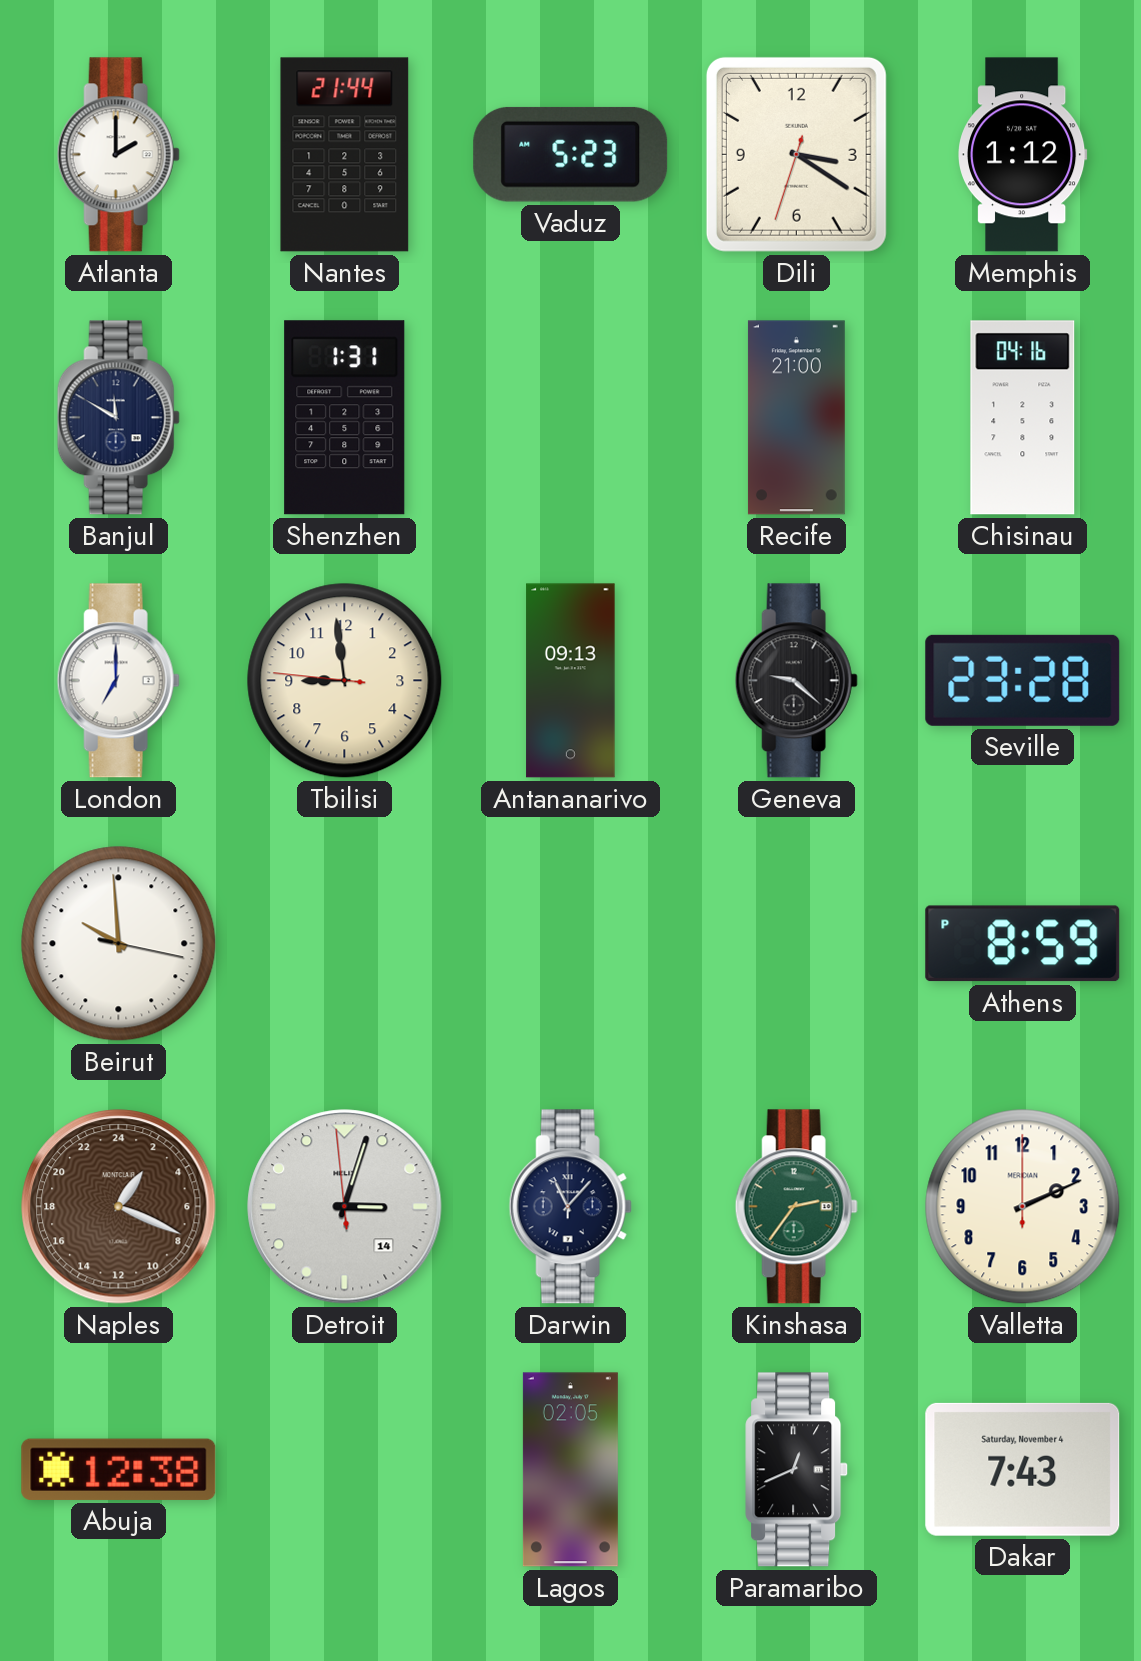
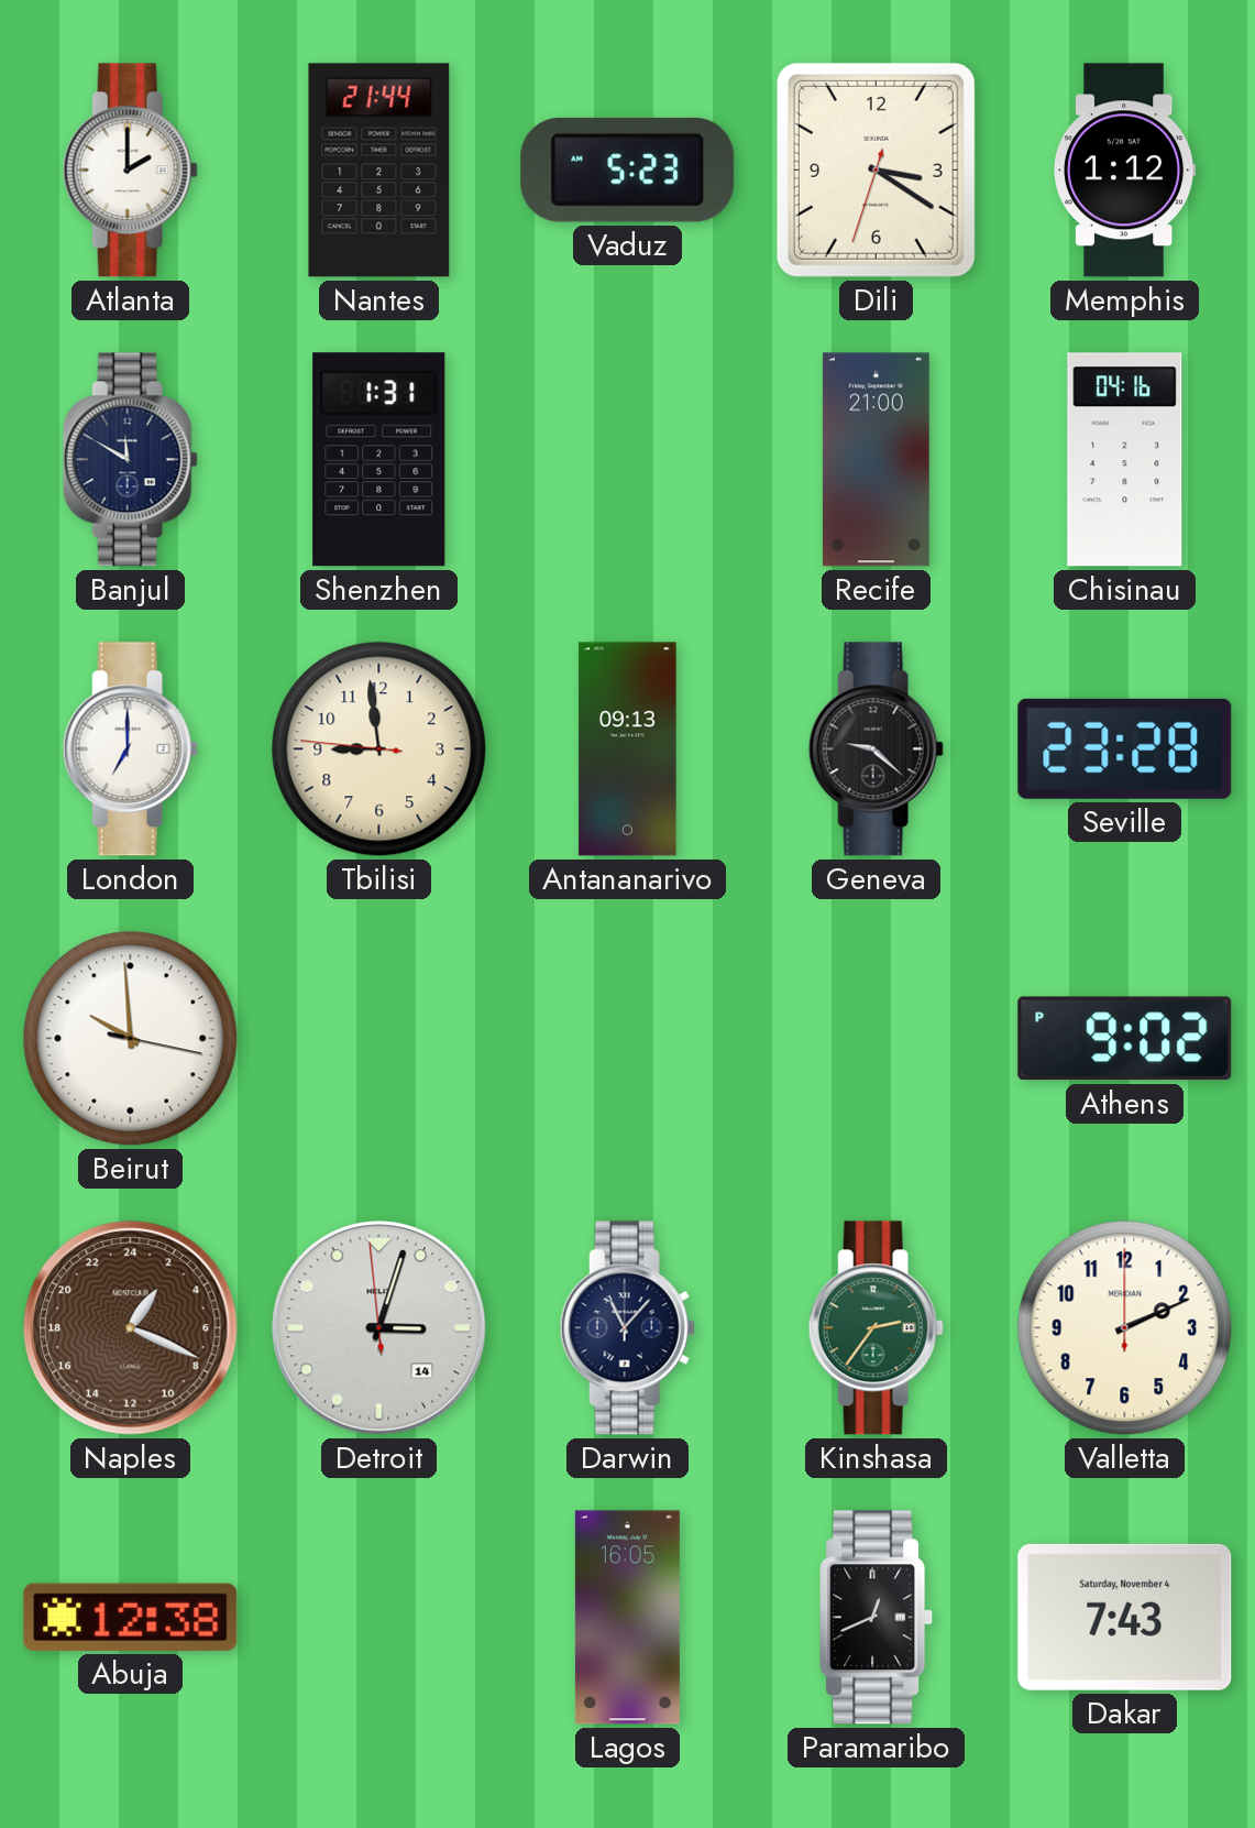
Athens: 8:59 -> 9:02
Lagos: 02:05 -> 16:05
